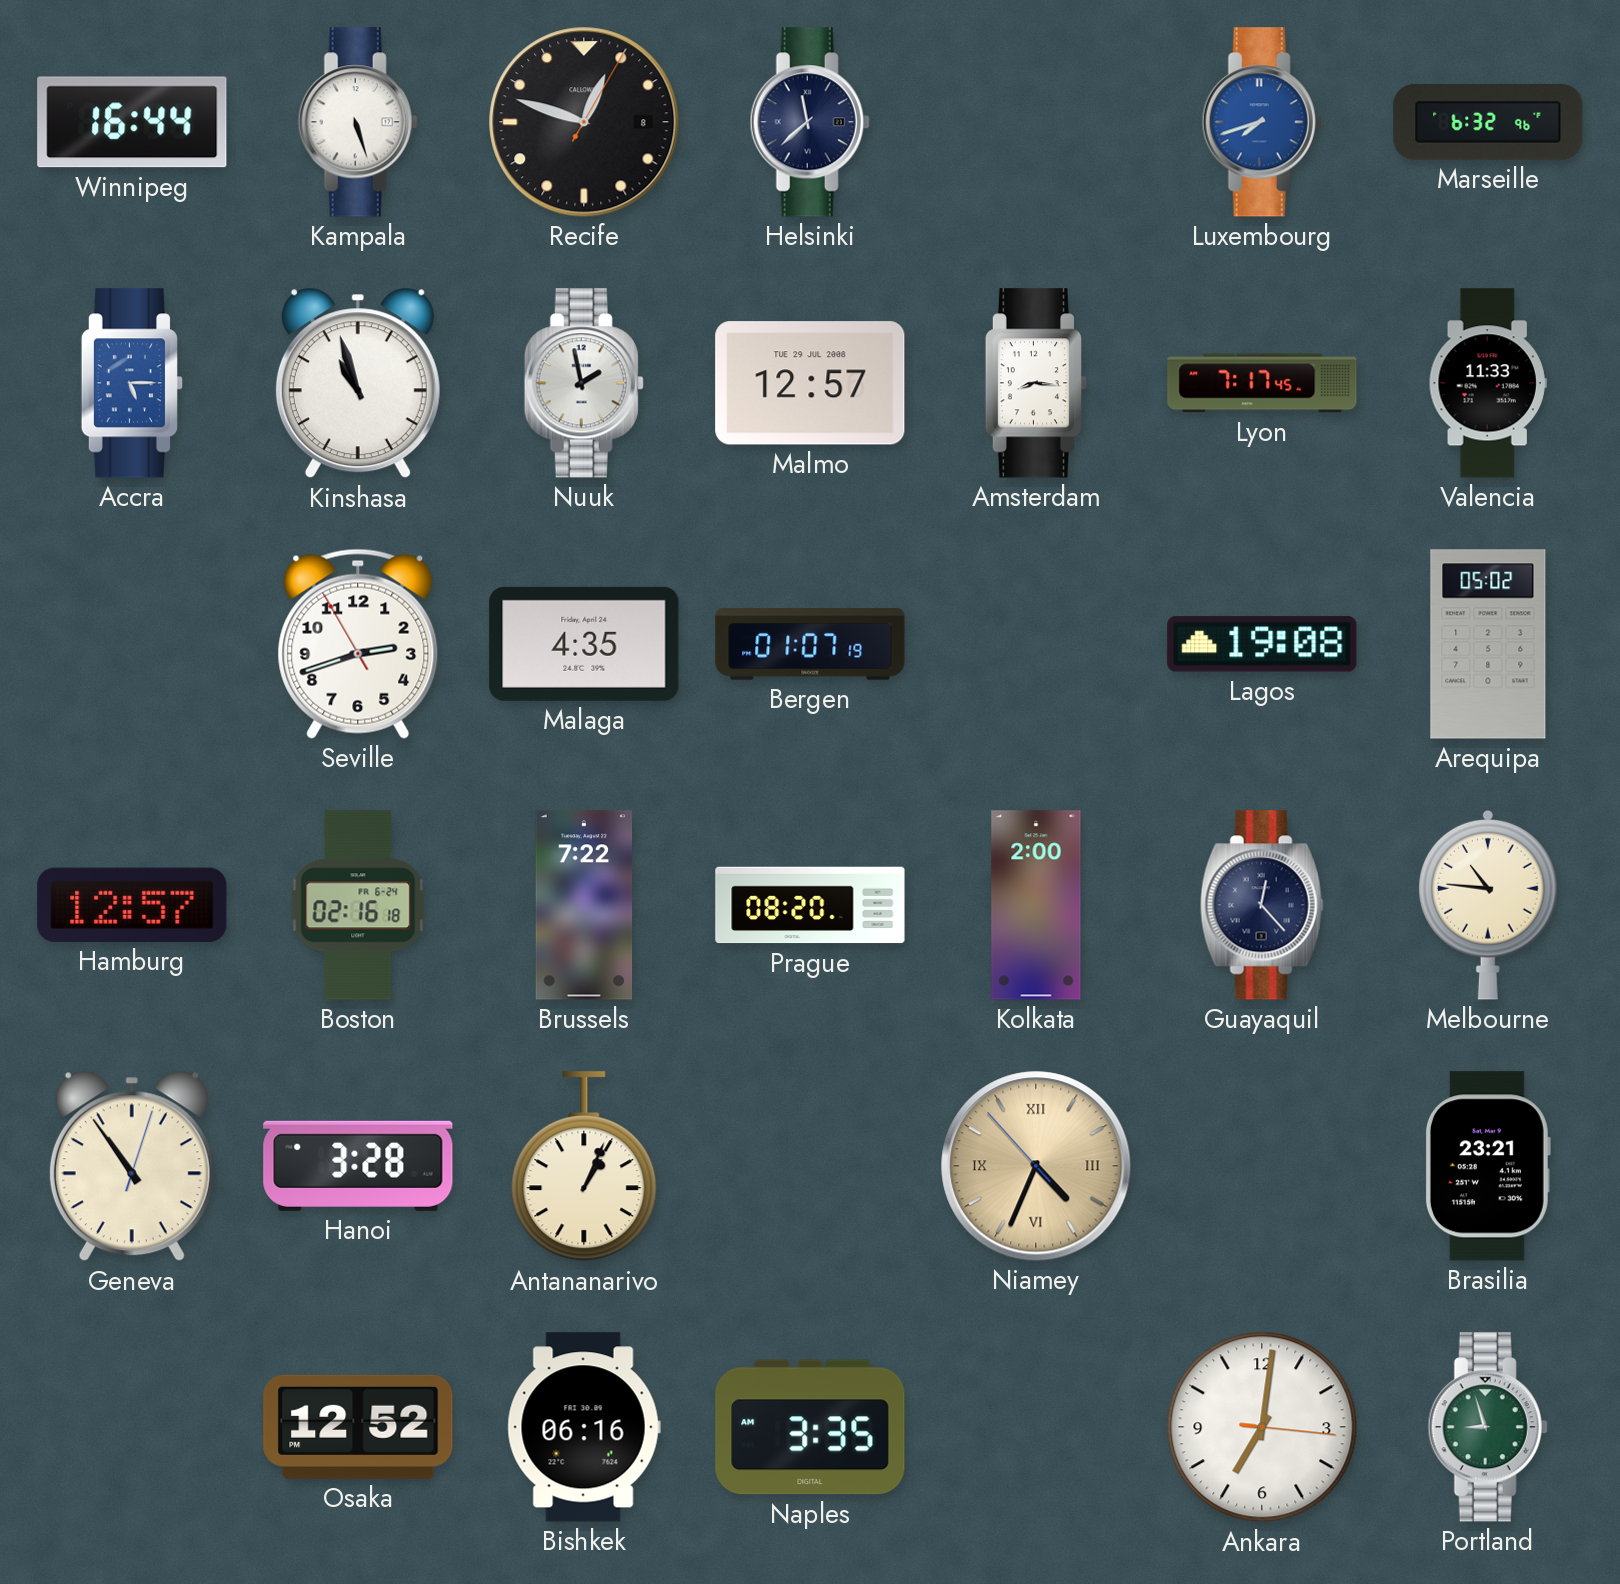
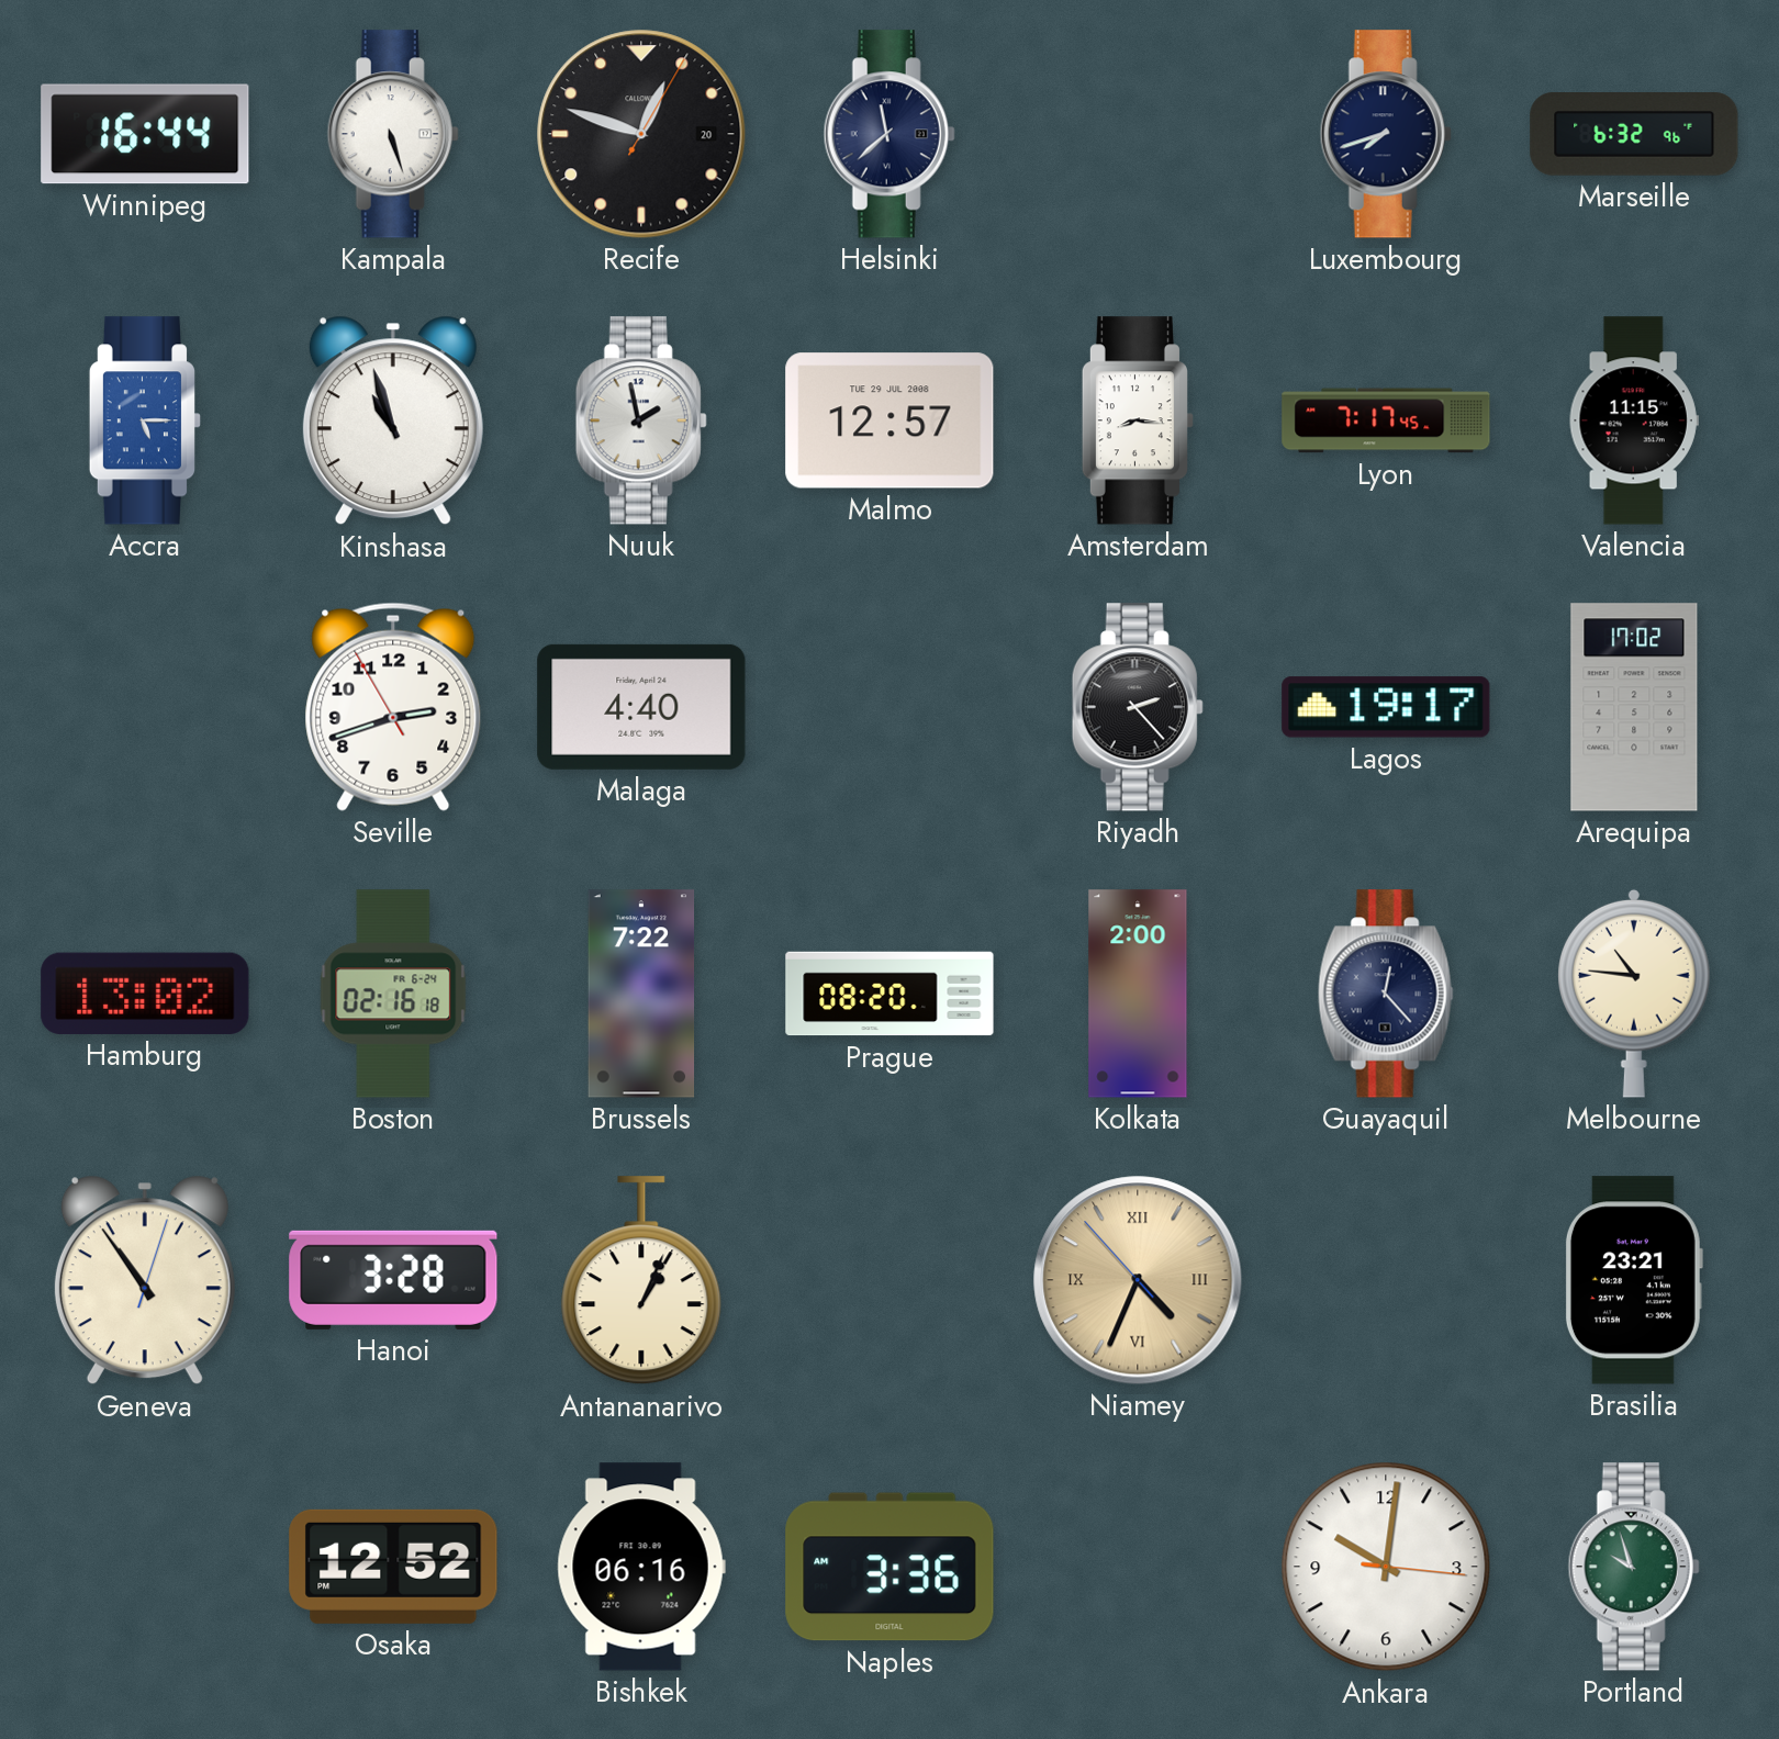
Recife date: 8 -> 20
Luxembourg dial: blue -> navy
Valencia: 11:33 -> 11:15
Malaga: 4:35 -> 4:40
Bergen: 01:07 -> none
Riyadh: none -> 2:23
Lagos: 19:08 -> 19:17
Arequipa: 05:02 -> 17:02
Hamburg: 12:57 -> 13:02
Naples: 3:35 -> 3:36
Ankara: 7:01 -> 10:01
Portland: 8:57 -> 9:57
